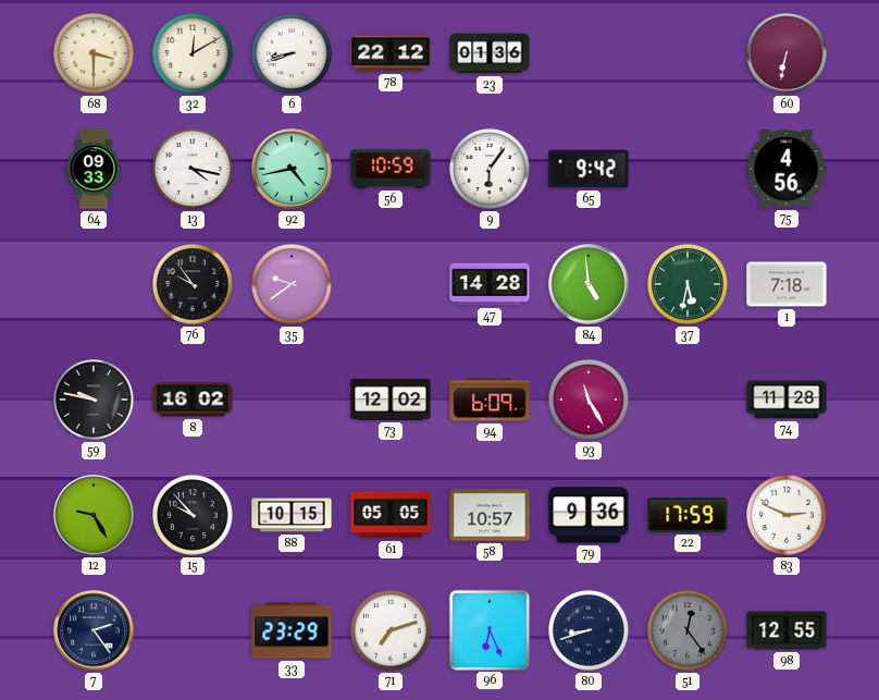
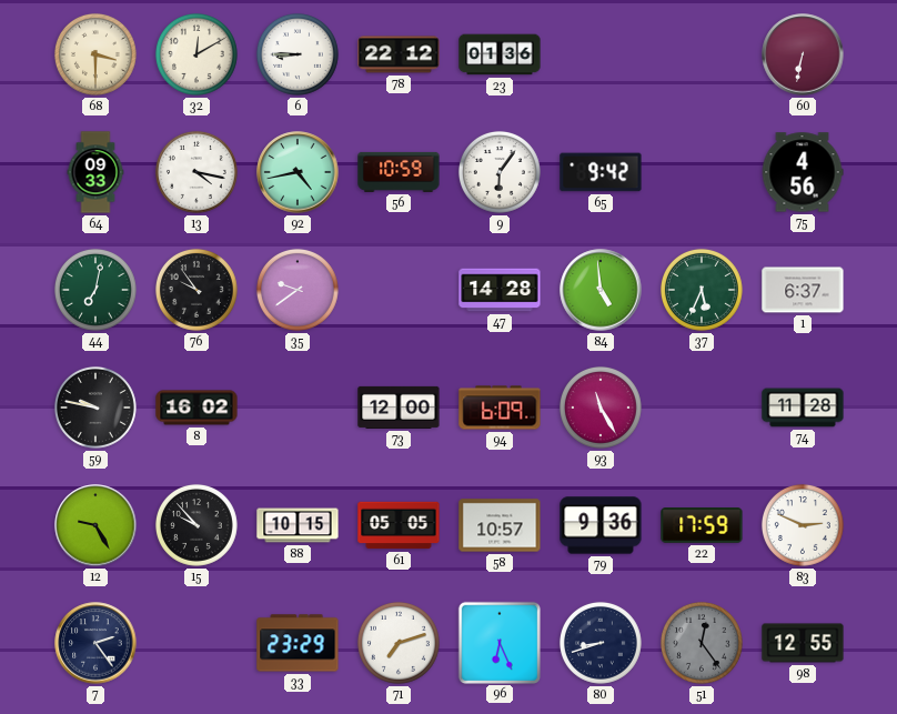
6: 8:42 -> 8:45
44: none -> 7:02
37: 5:32 -> 5:34
1: 7:18 -> 6:37
73: 12:02 -> 12:00
